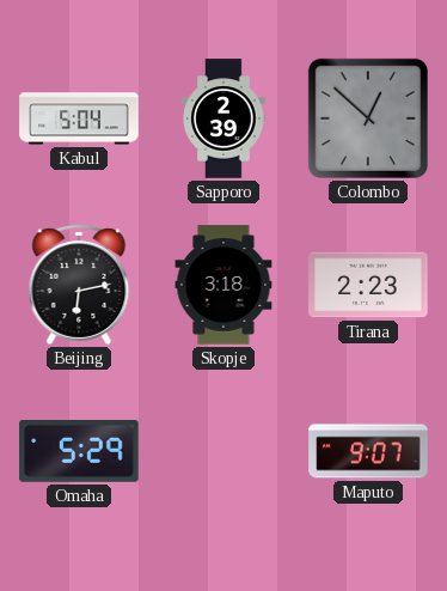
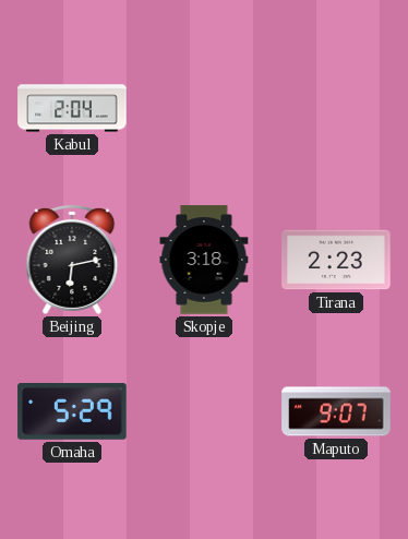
Kabul: 5:04 -> 2:04
Sapporo: 2:39 -> none
Colombo: 12:52 -> none
